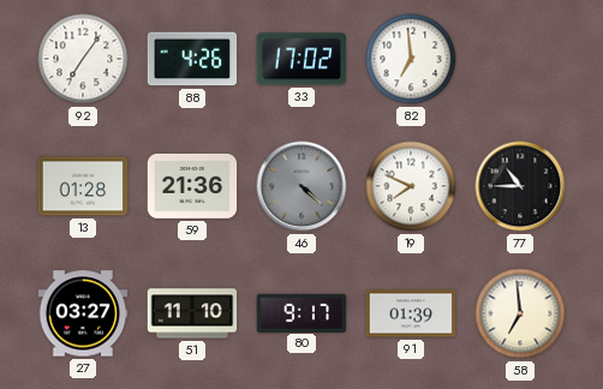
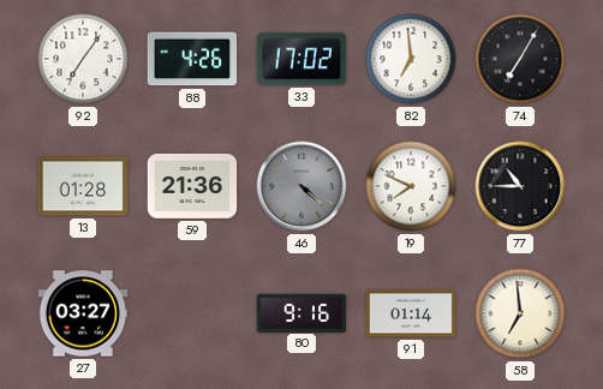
74: none -> 7:05
51: 11:10 -> none
80: 9:17 -> 9:16
91: 01:39 -> 01:14
